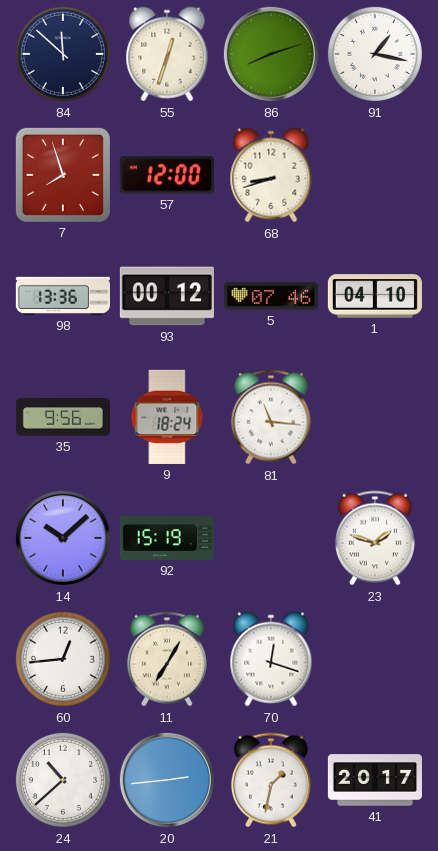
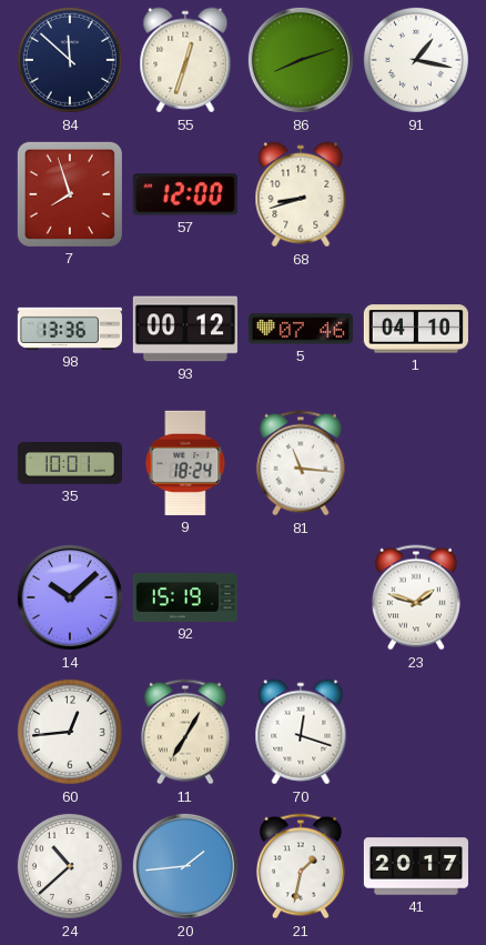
35: 9:56 -> 10:01
20: 2:44 -> 1:44
